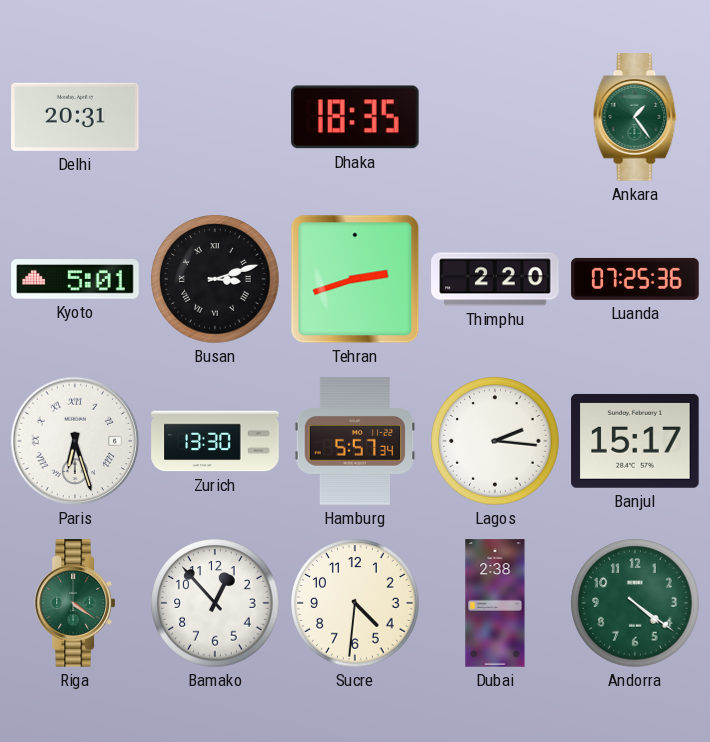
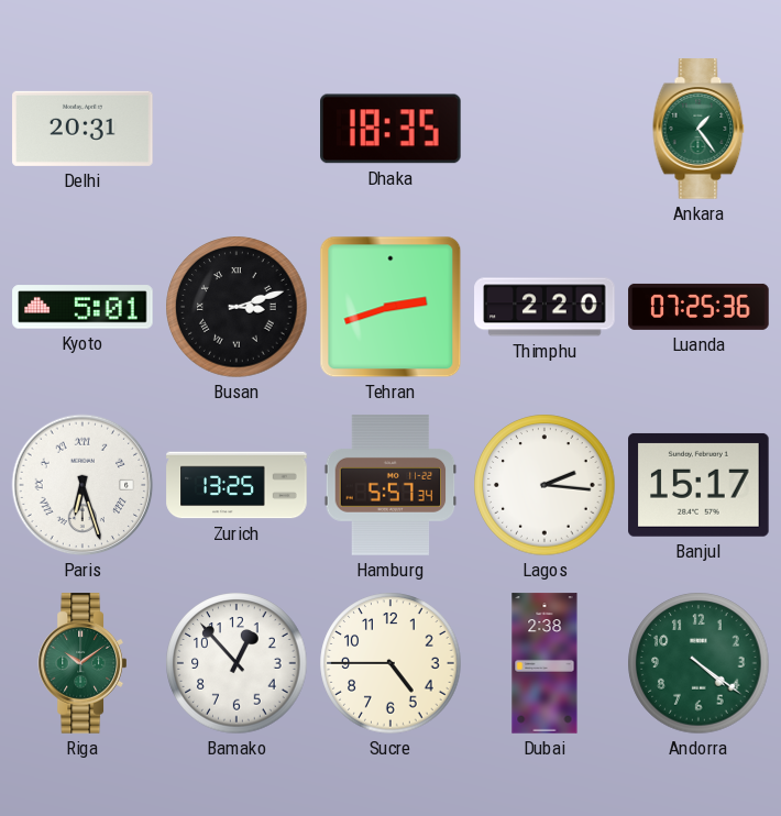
Zurich: 13:30 -> 13:25
Riga: 4:21 -> 10:09
Sucre: 4:31 -> 4:45
